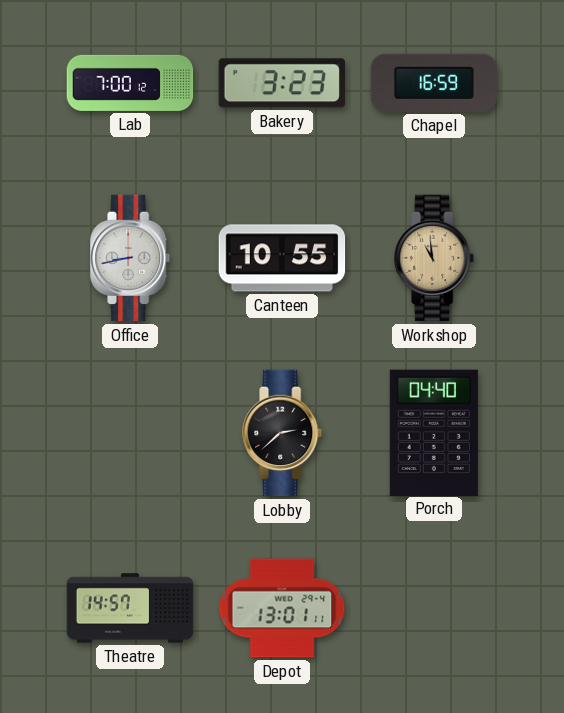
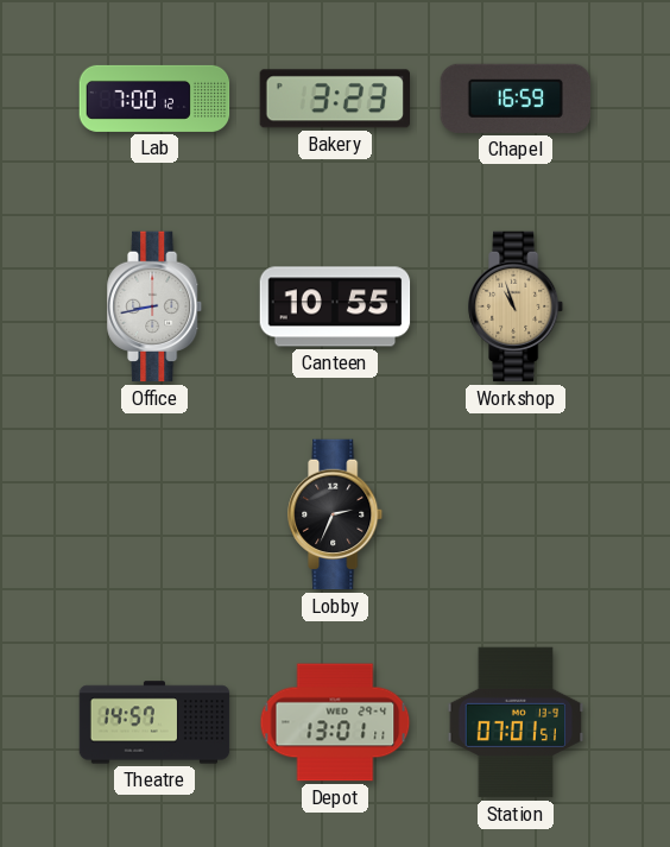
Workshop: 10:59 -> 10:57
Lobby: 2:38 -> 2:34
Porch: 04:40 -> none
Station: none -> 07:01
